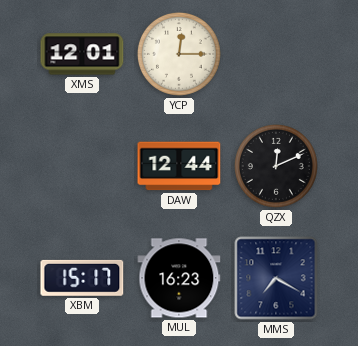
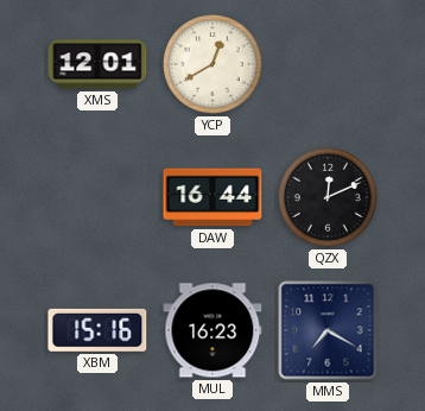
YCP: 12:15 -> 12:40
DAW: 12:44 -> 16:44
XBM: 15:17 -> 15:16
